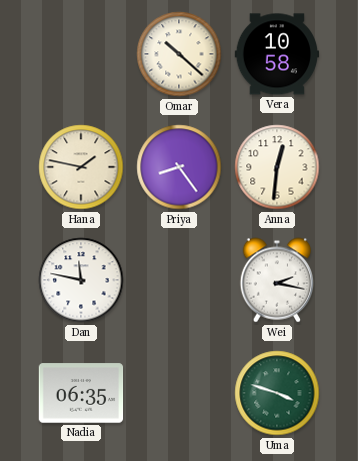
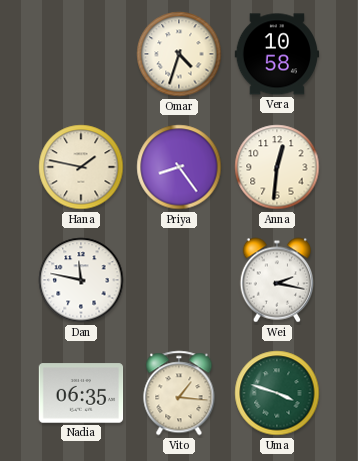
Omar: 10:22 -> 4:33
Vito: none -> 1:16
